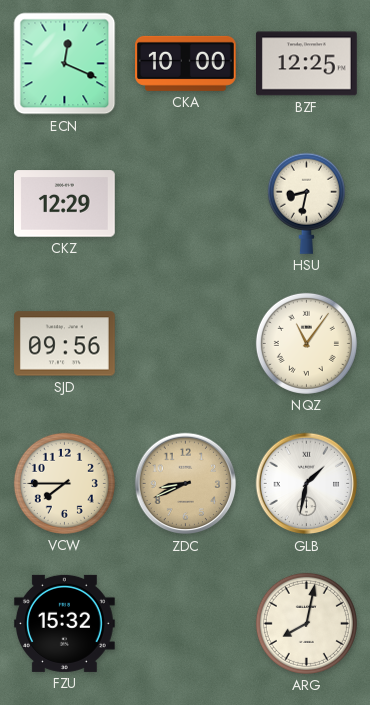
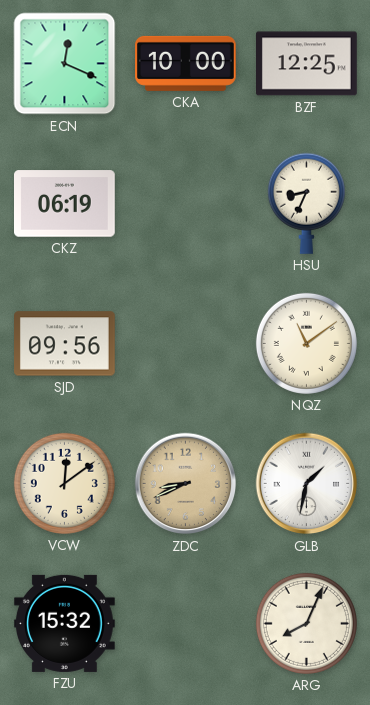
CKZ: 12:29 -> 06:19
HSU: 8:32 -> 8:34
NQZ: 11:06 -> 11:09
VCW: 7:45 -> 12:09
ARG: 8:02 -> 8:04
